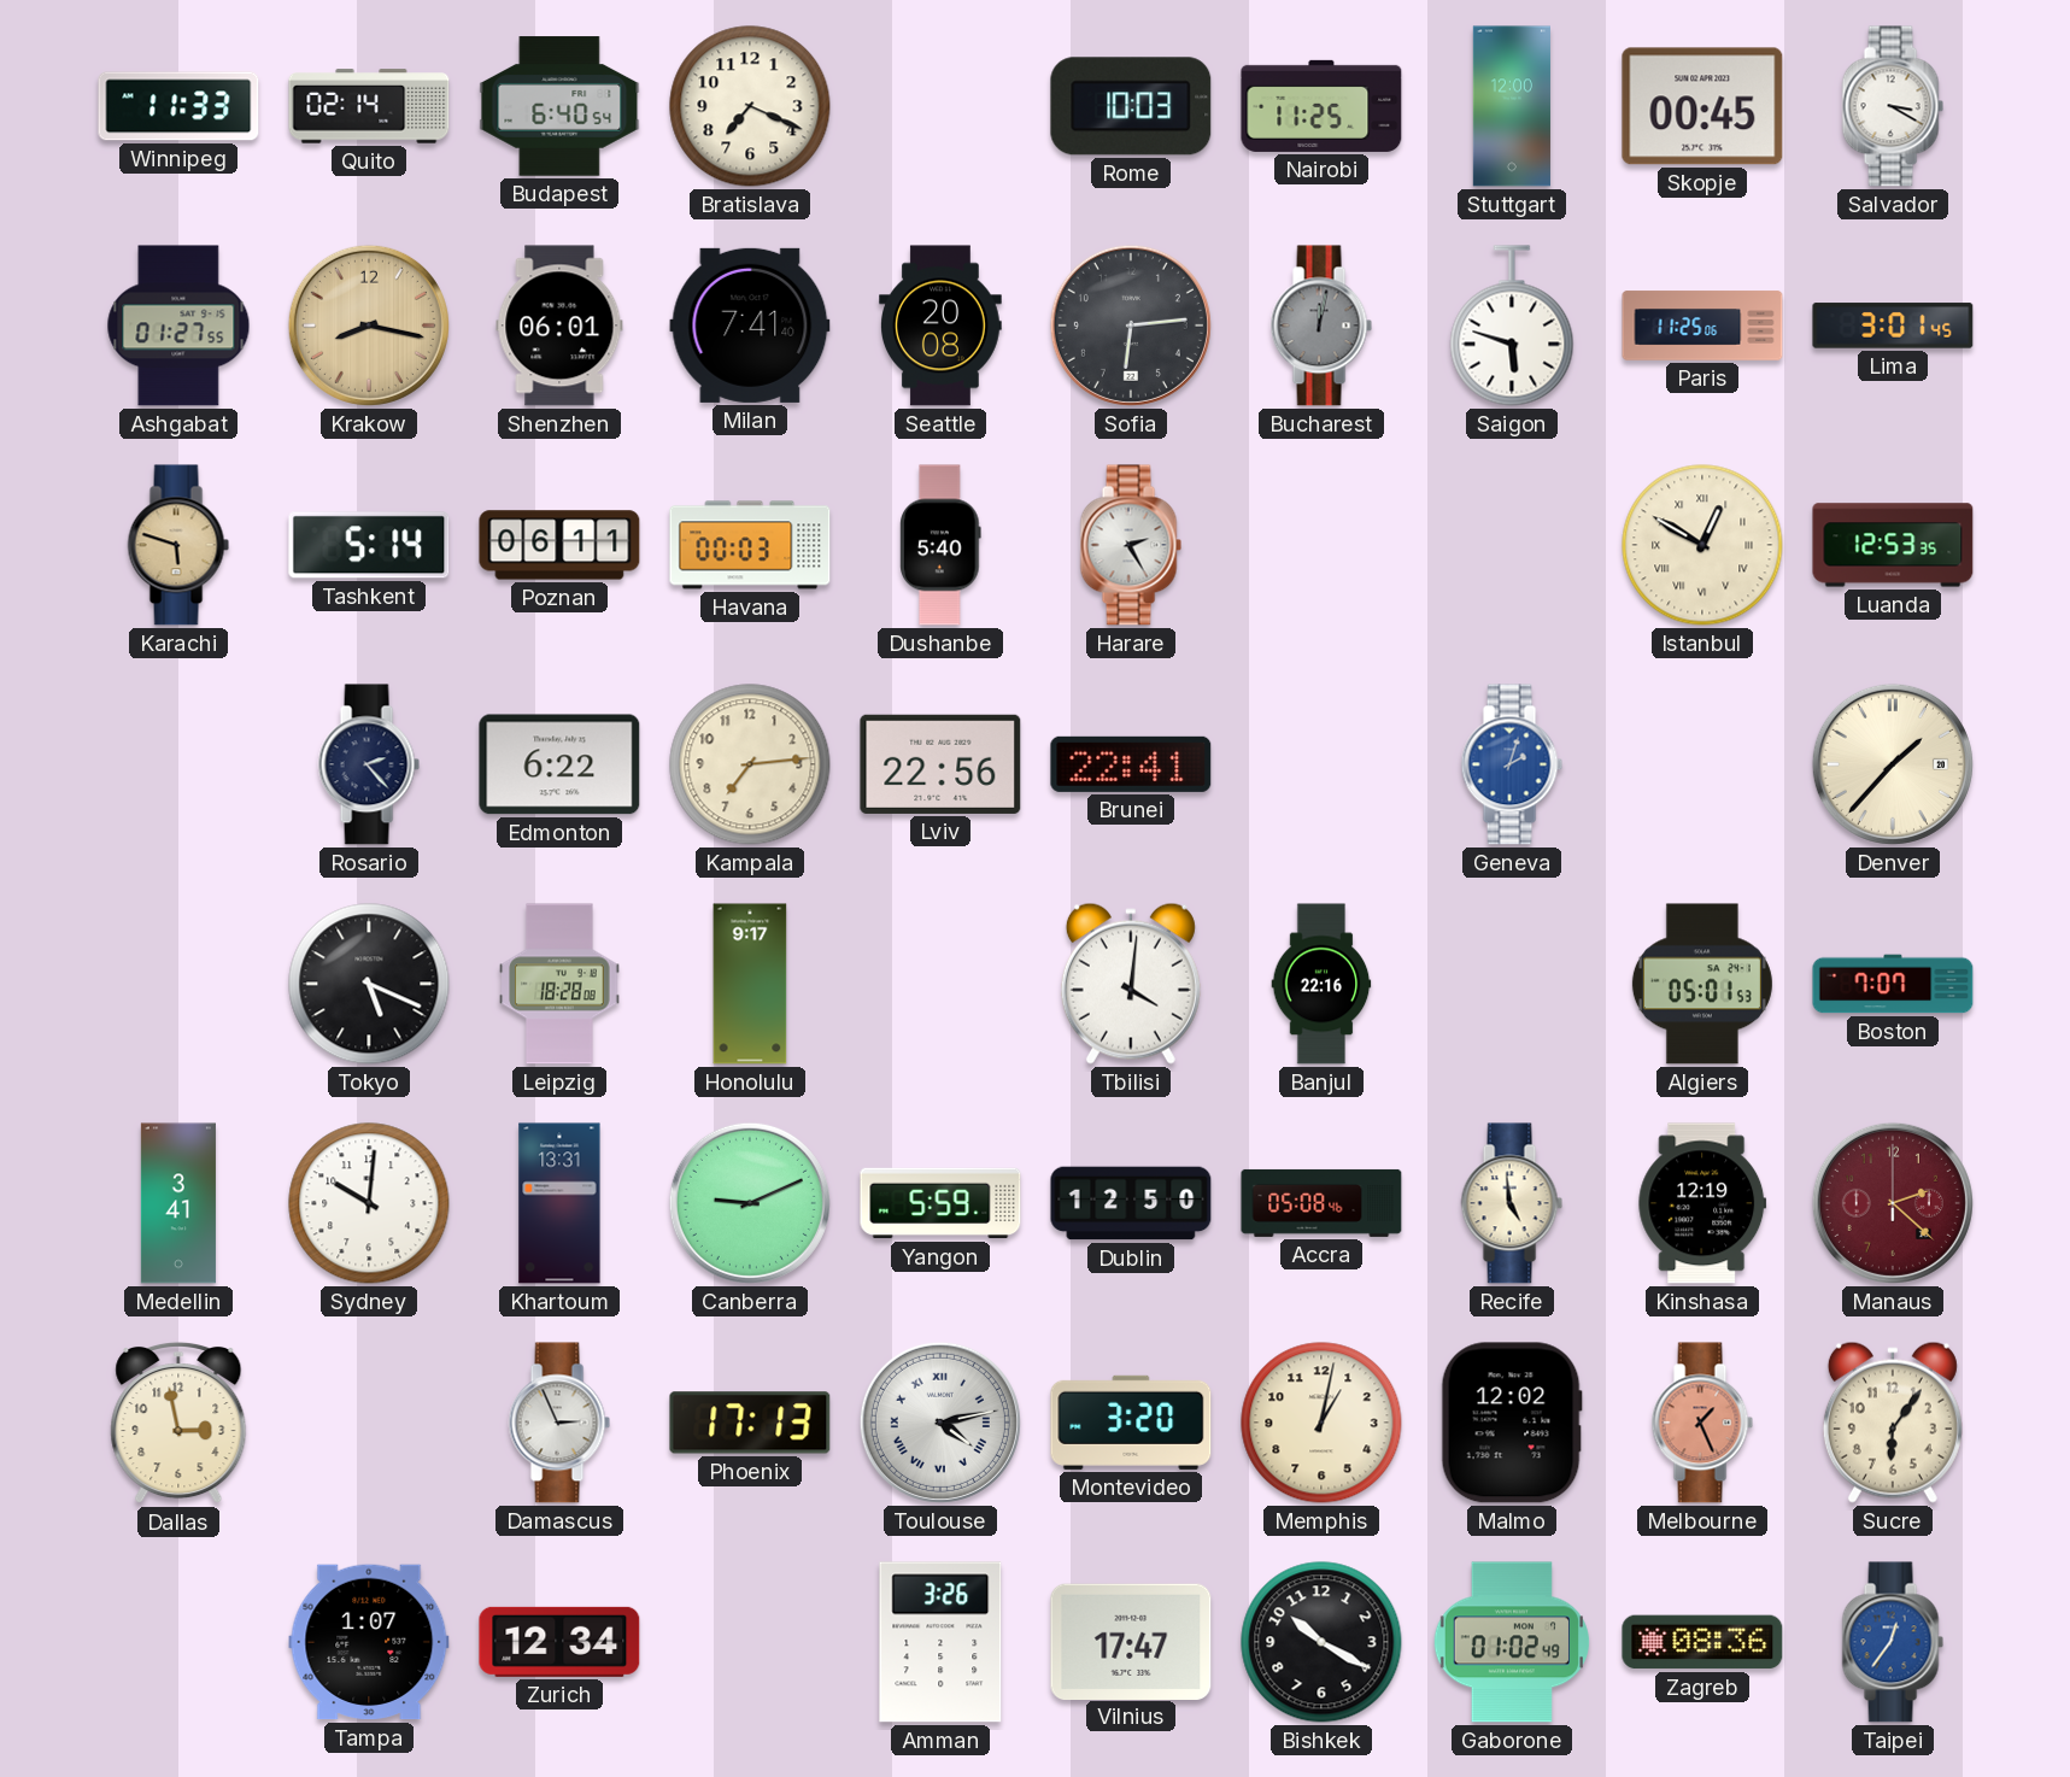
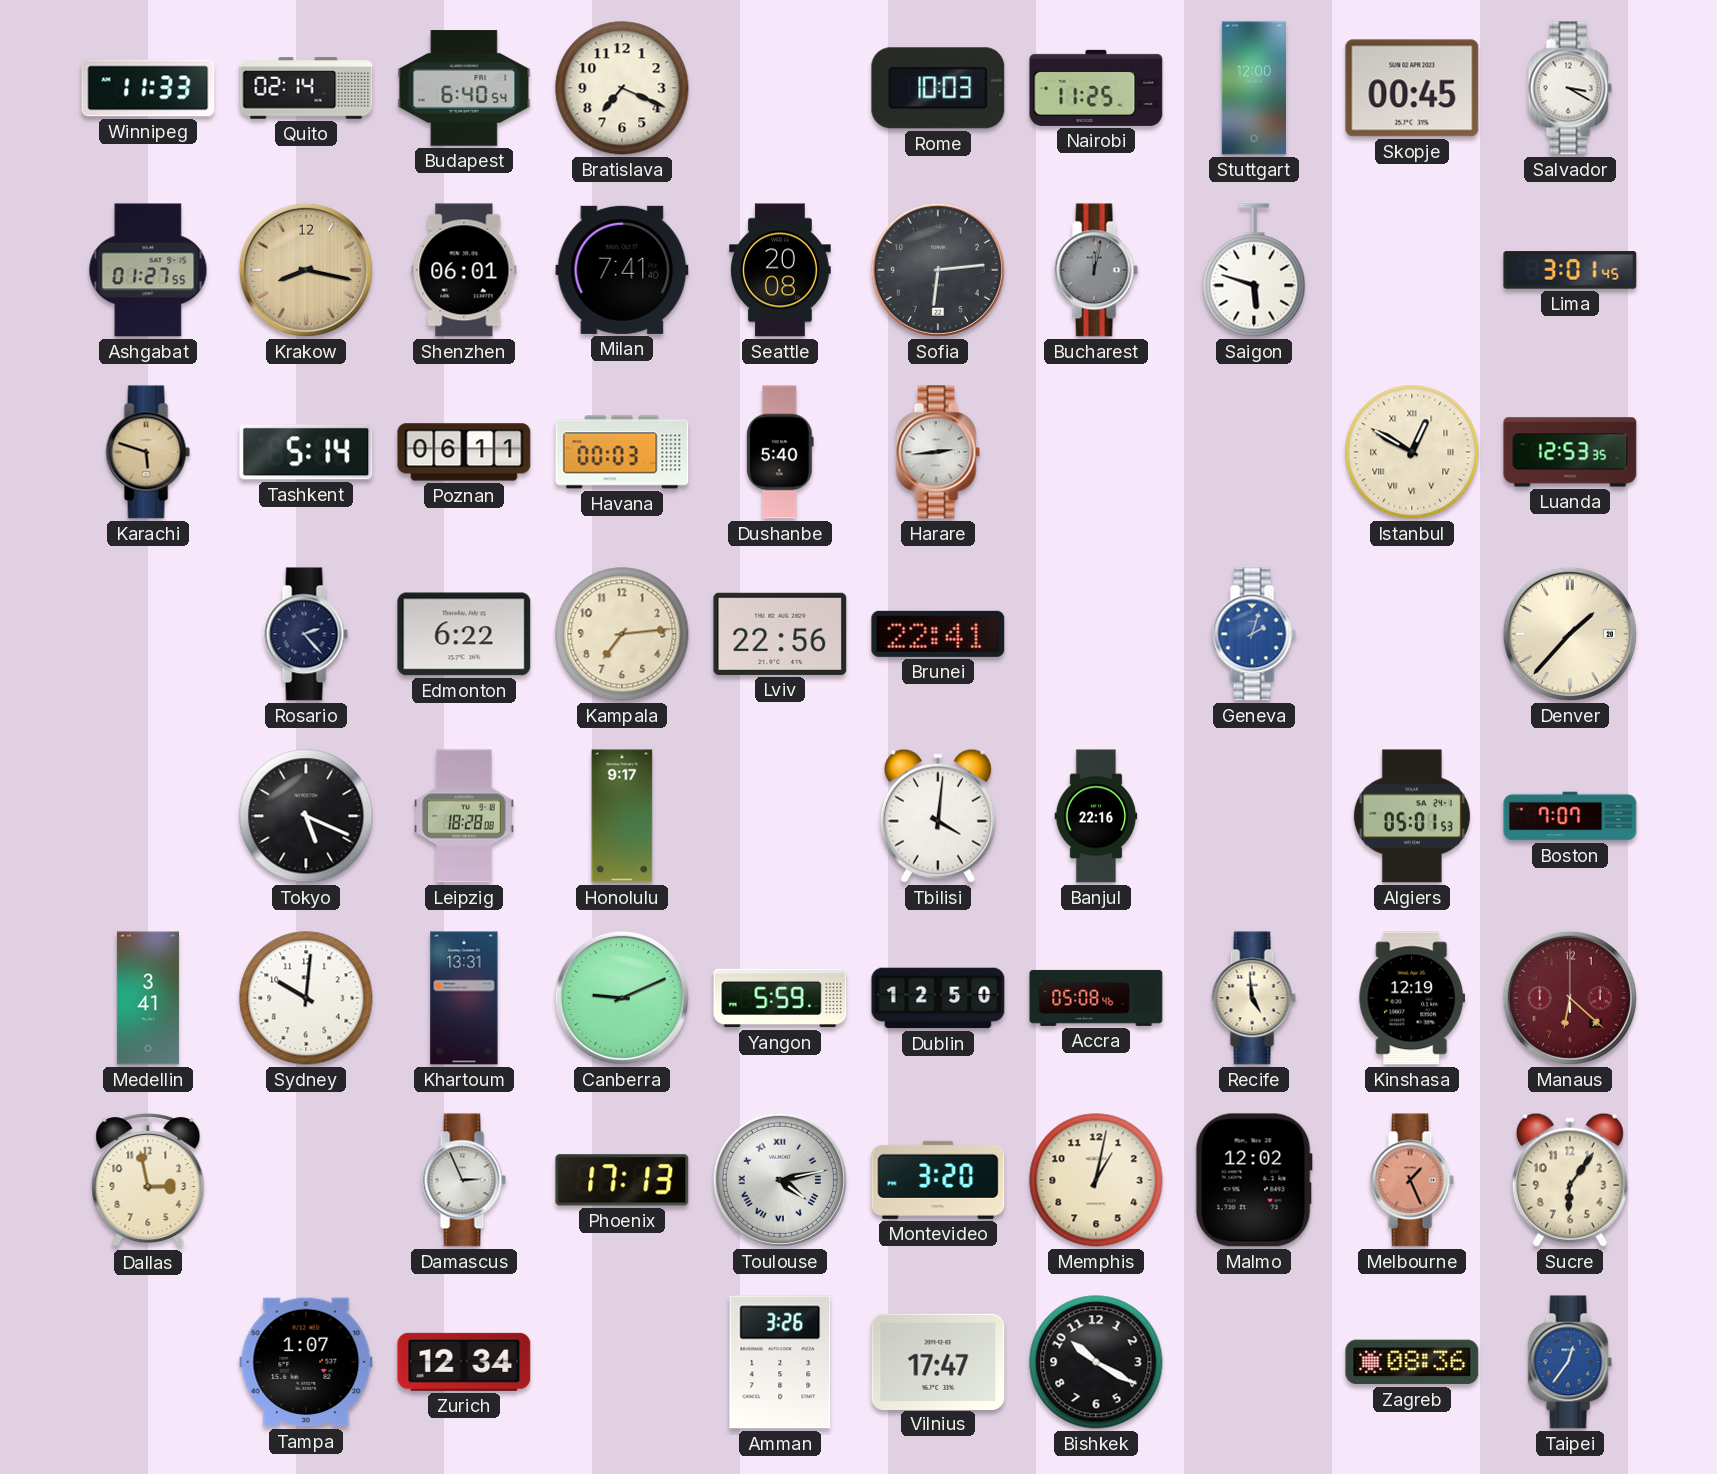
Paris: 11:25 -> none
Harare: 2:25 -> 2:44
Manaus: 2:22 -> 6:22
Gaborone: 01:02 -> none
